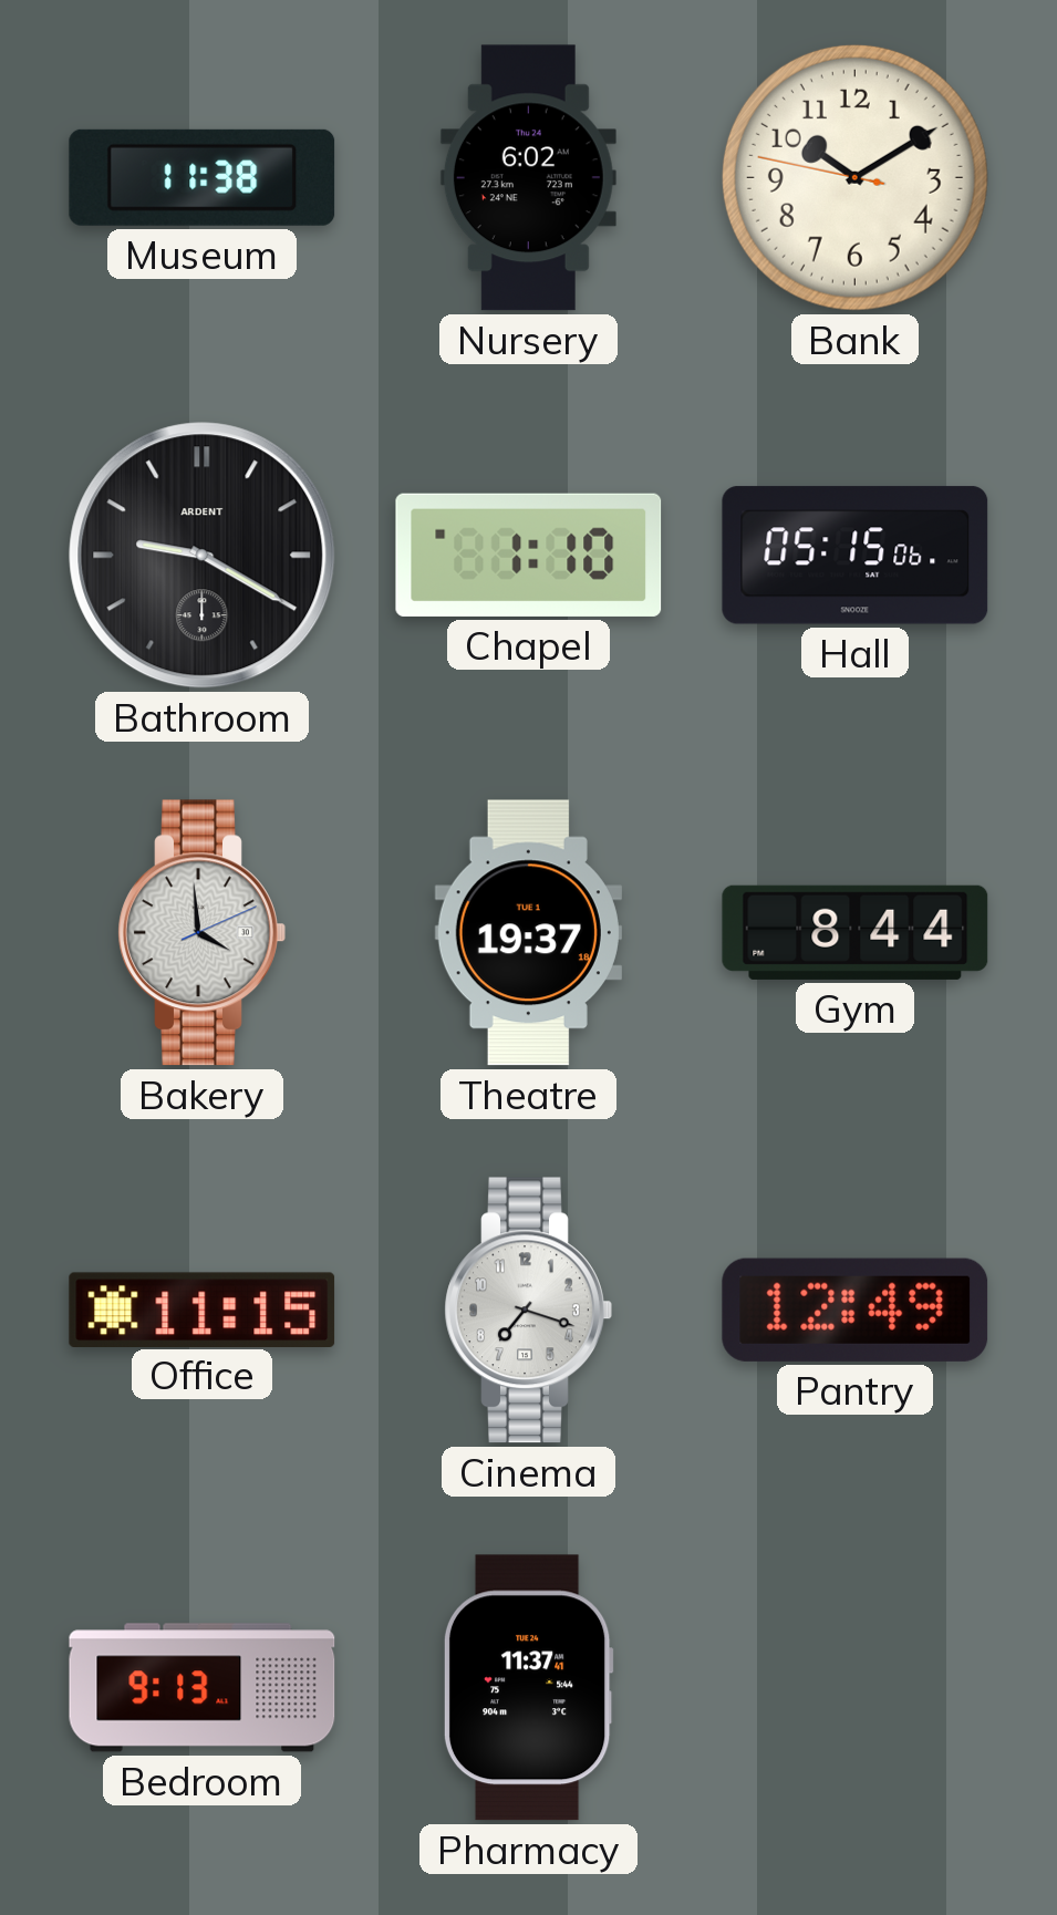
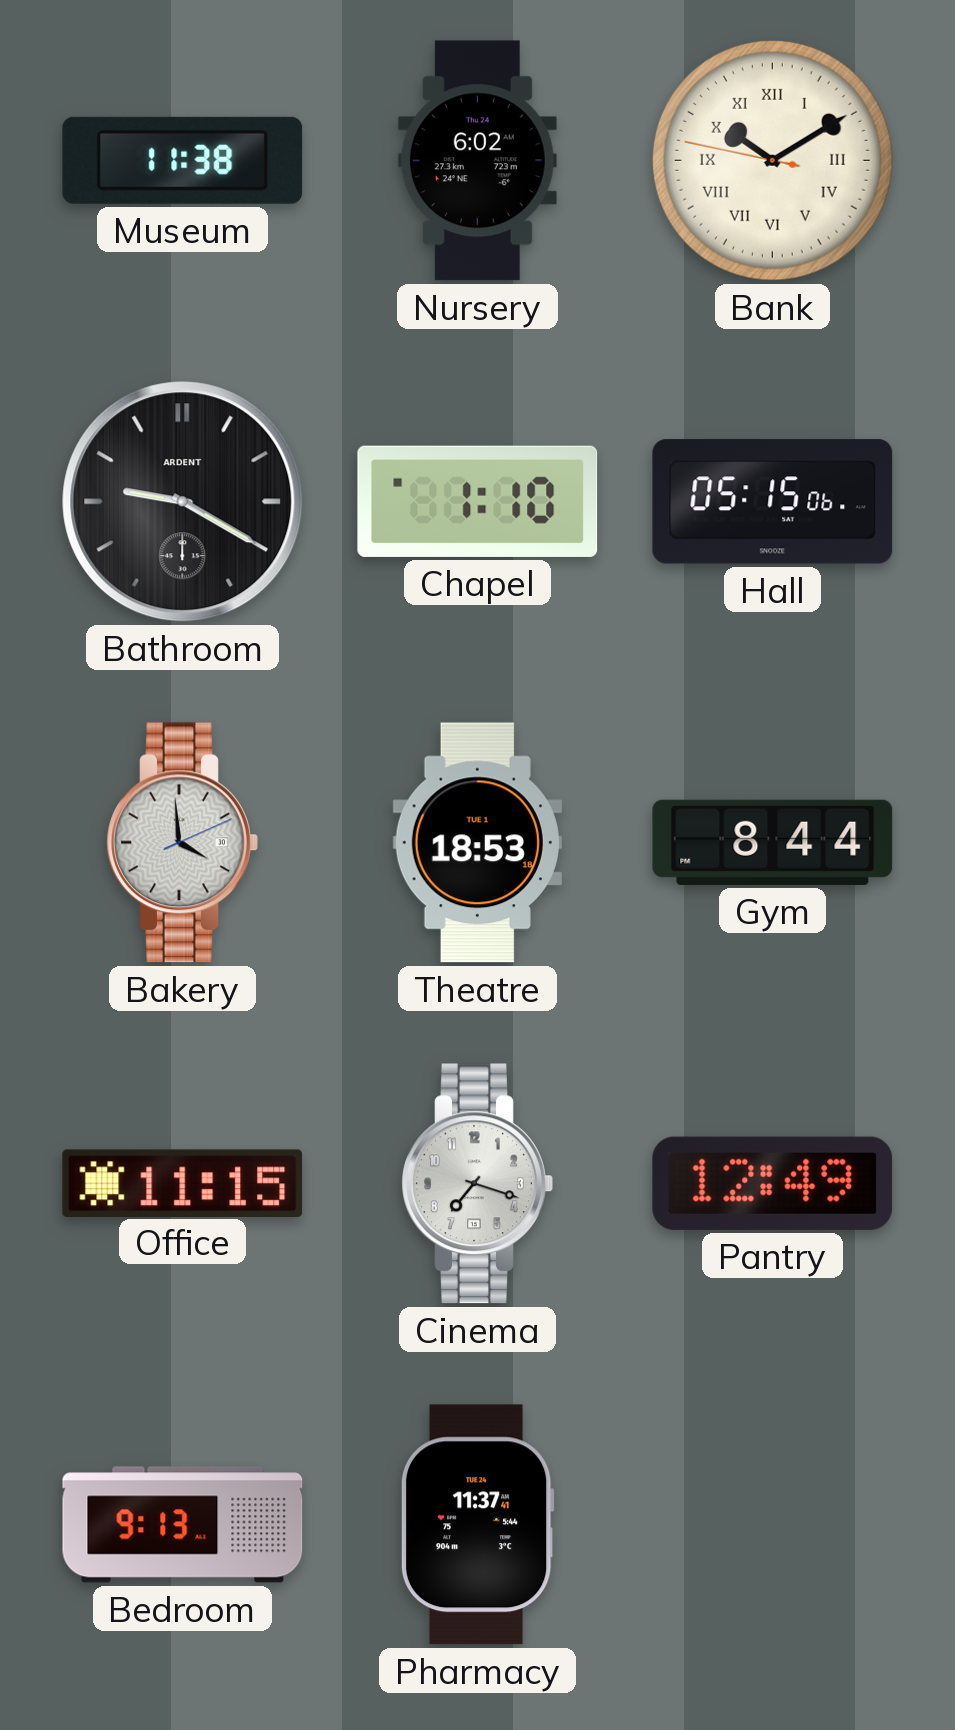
Bank numerals: Arabic -> Roman
Theatre: 19:37 -> 18:53
